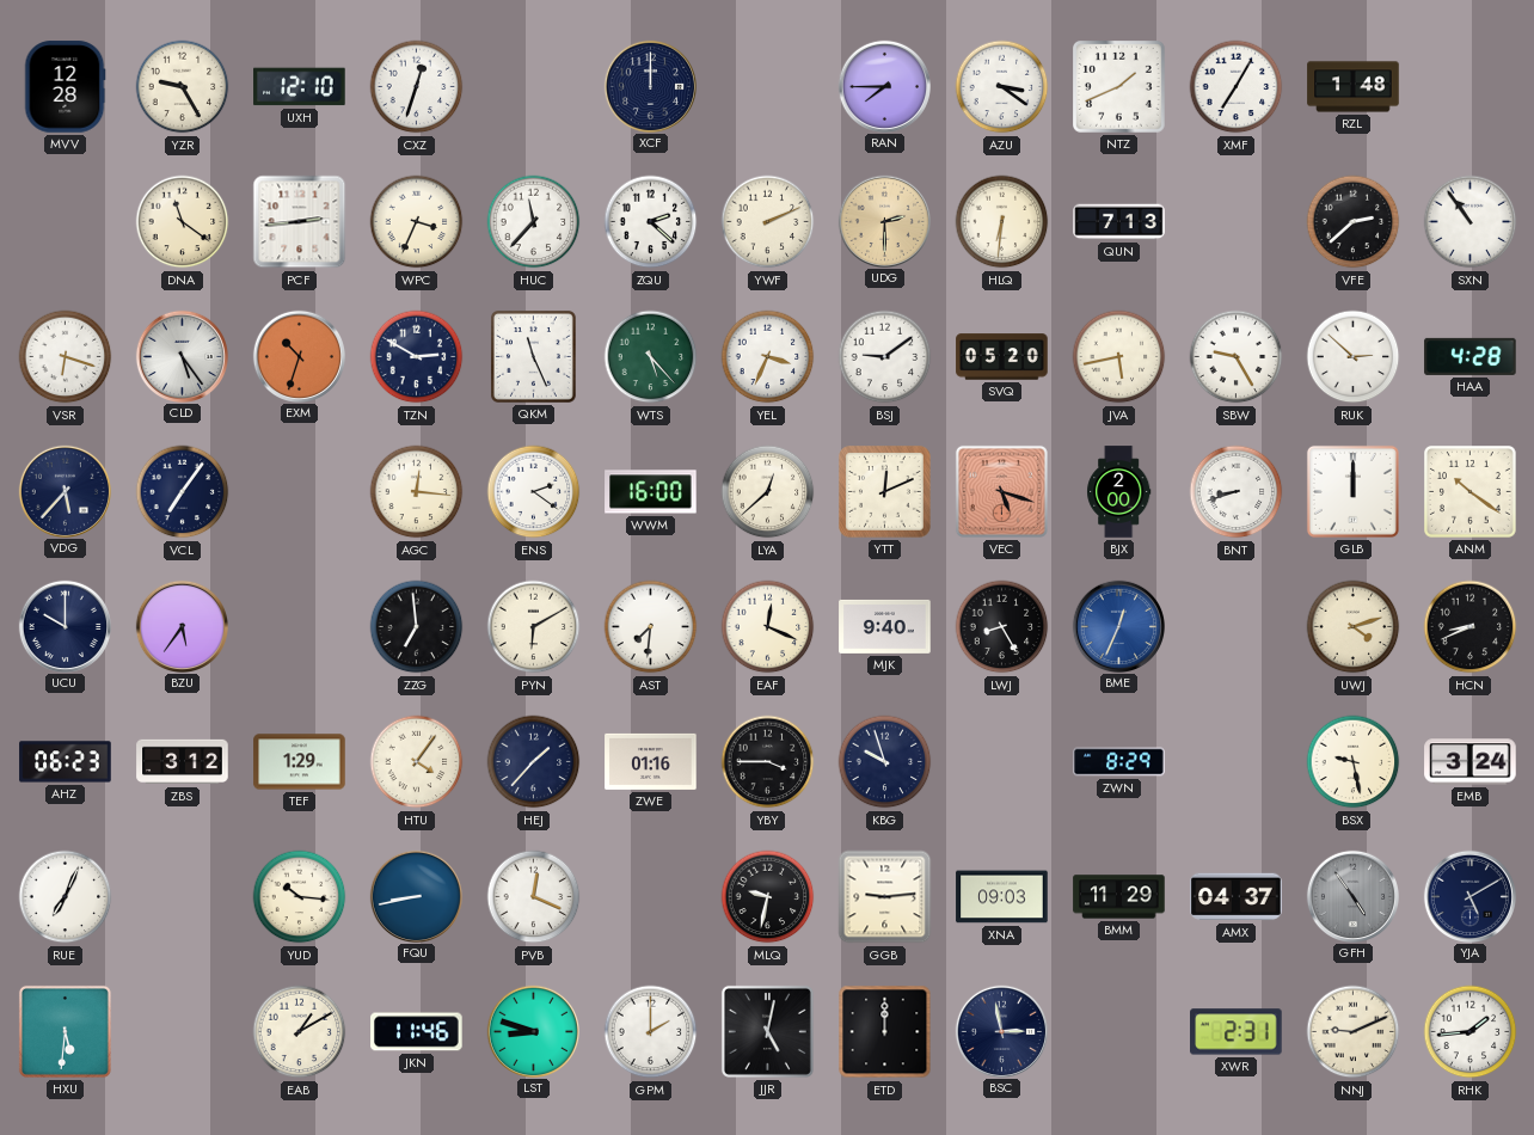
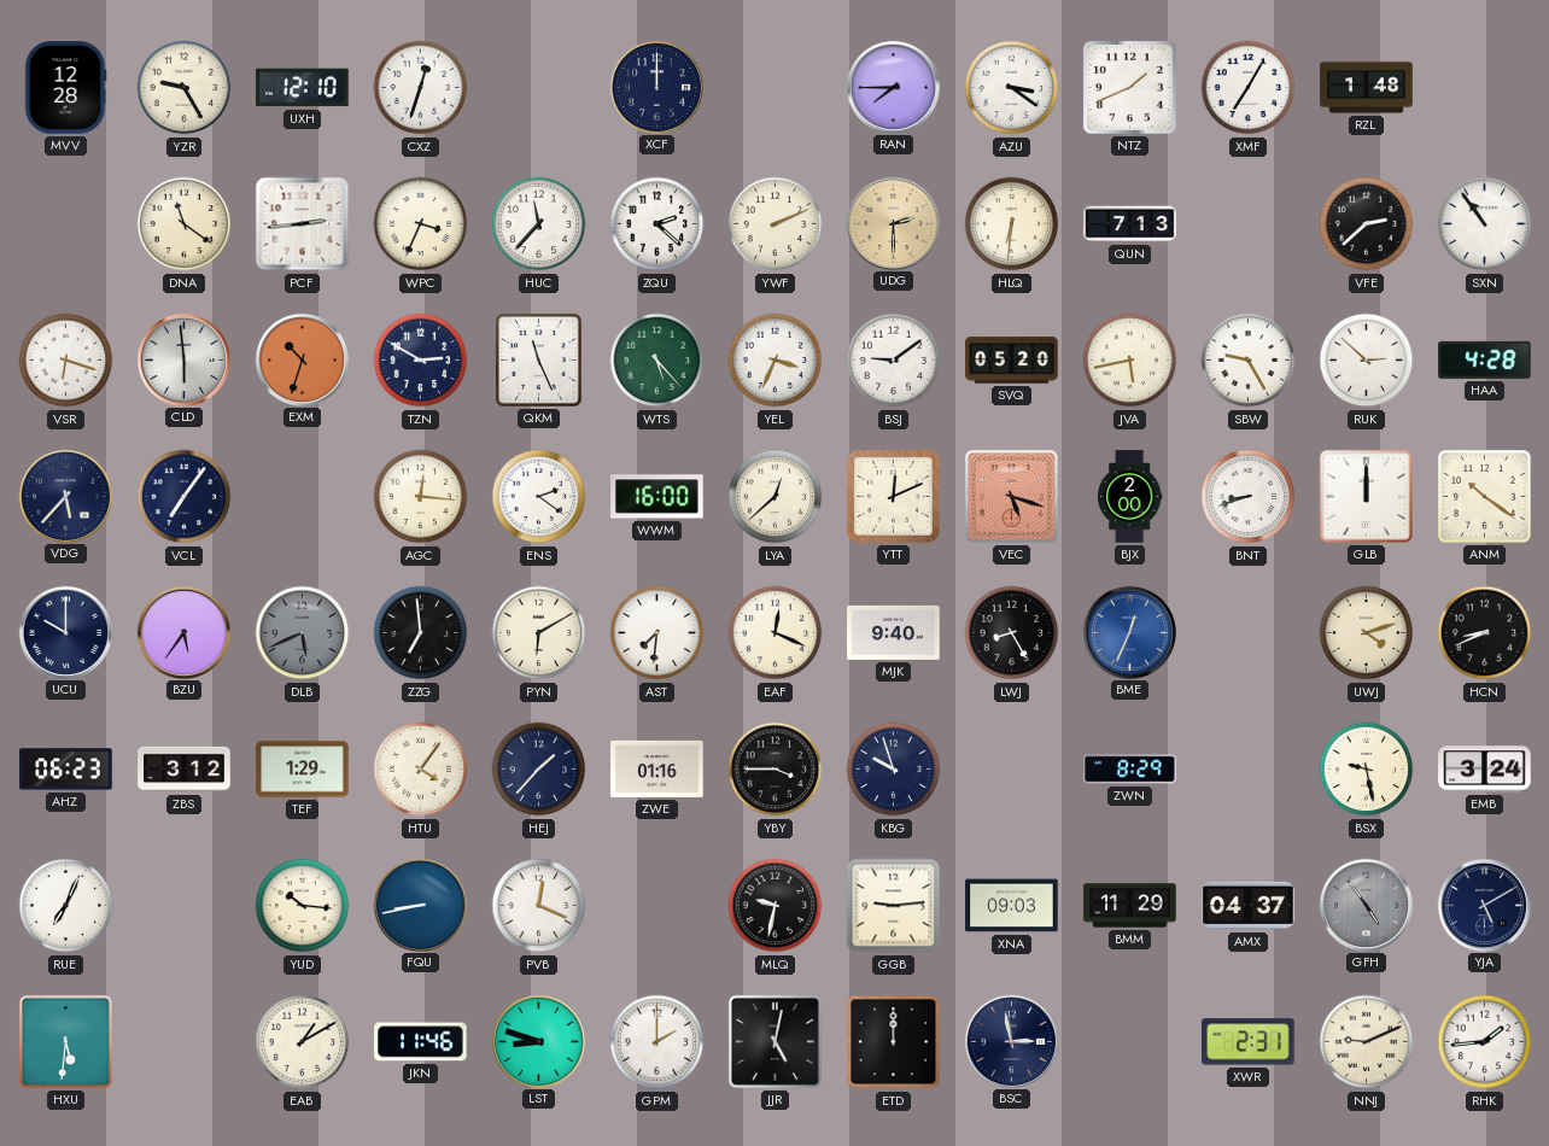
CLD: 5:24 -> 5:59
DLB: none -> 5:41
